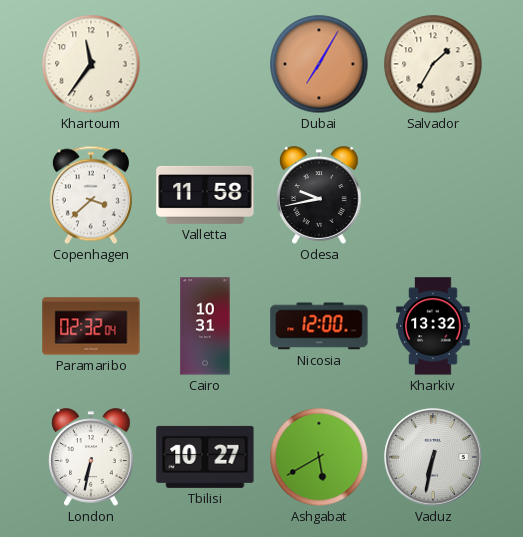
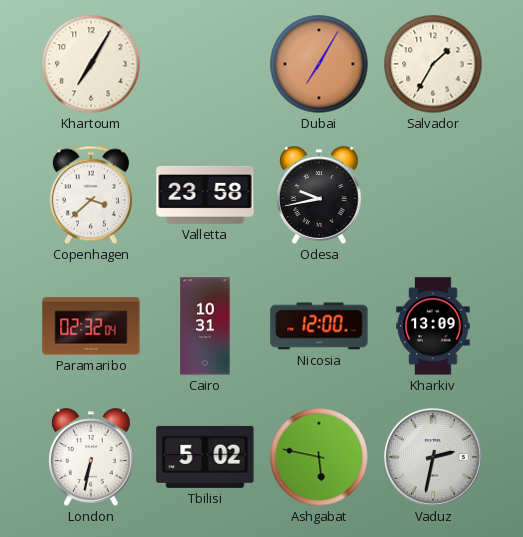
Khartoum: 11:36 -> 7:05
Valletta: 11:58 -> 23:58
Kharkiv: 13:32 -> 13:09
Tbilisi: 10:27 -> 5:02
Ashgabat: 5:40 -> 5:47
Vaduz: 6:32 -> 2:32
